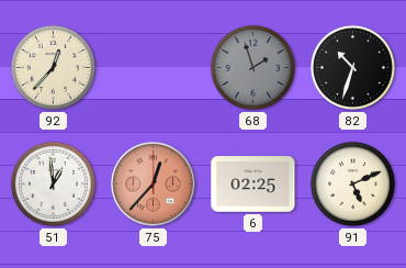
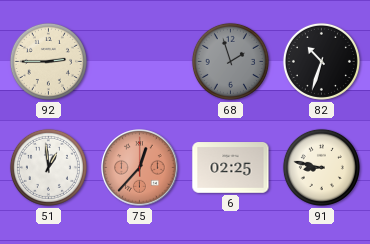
92: 12:37 -> 2:45
91: 5:11 -> 8:47
